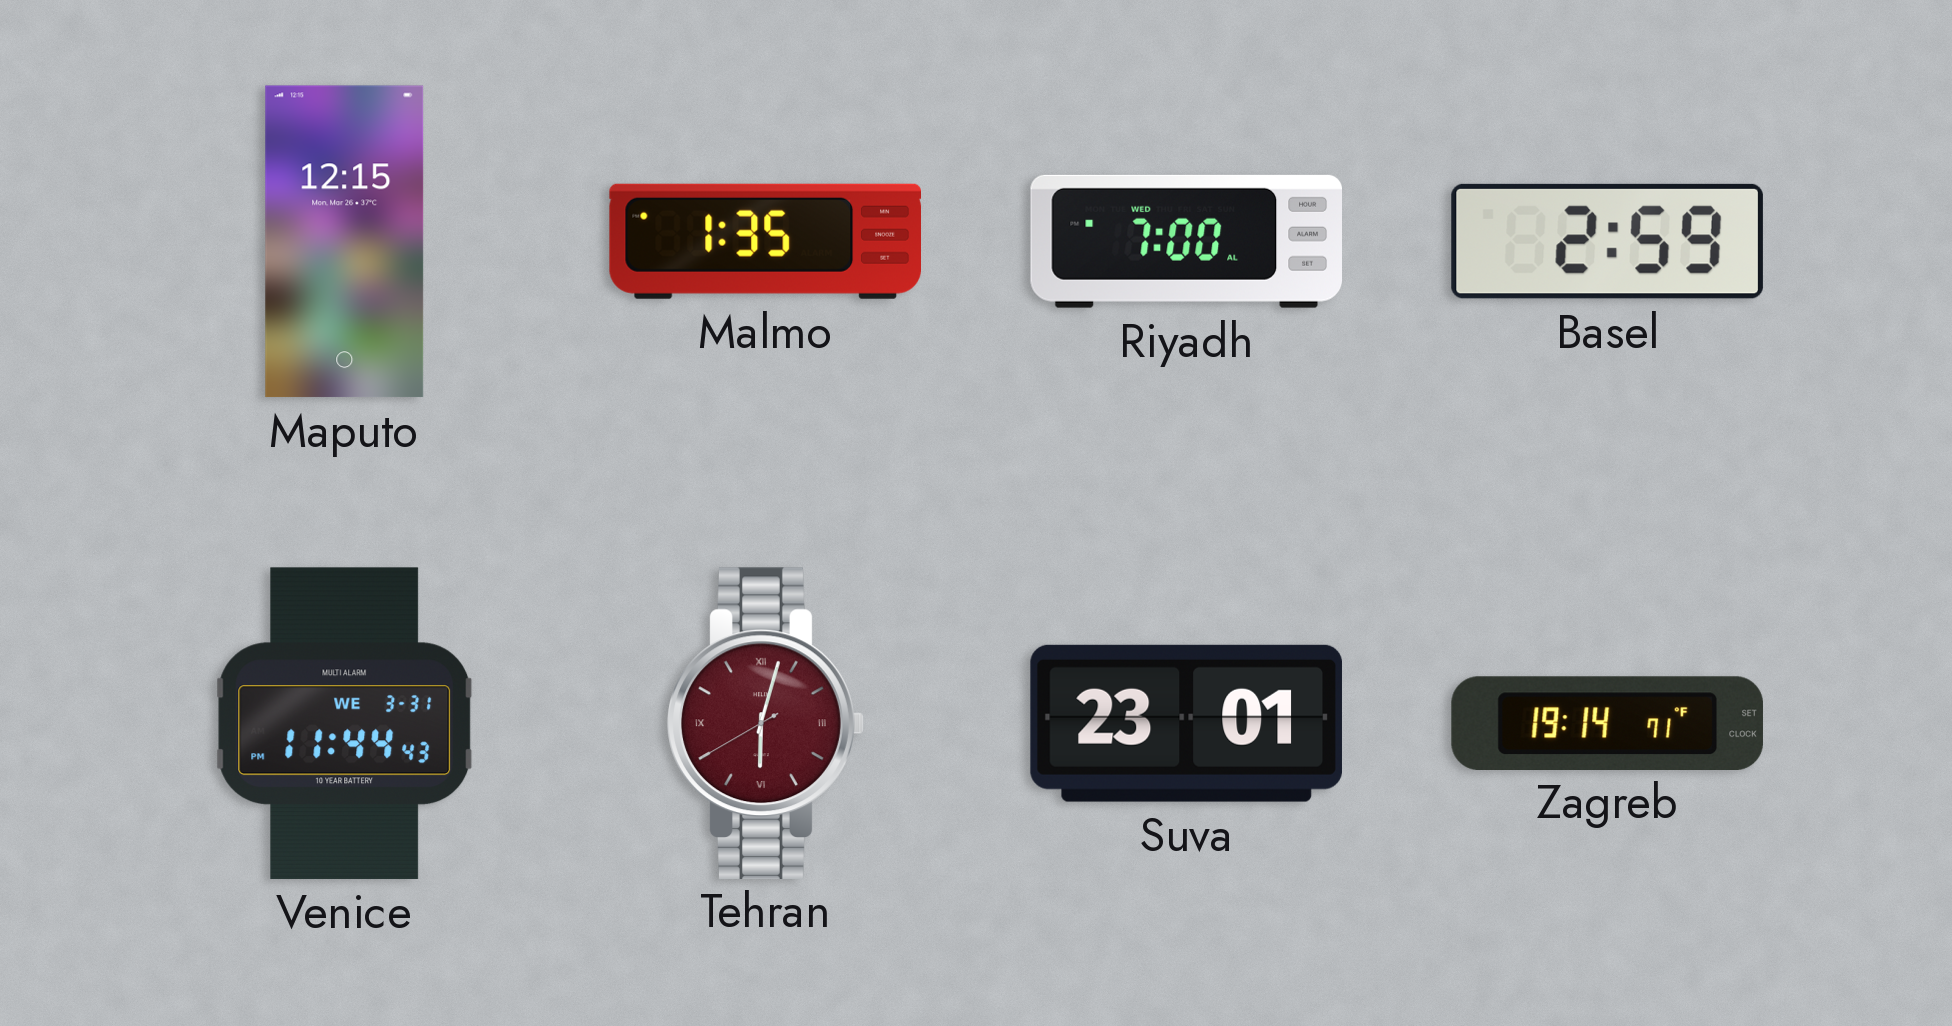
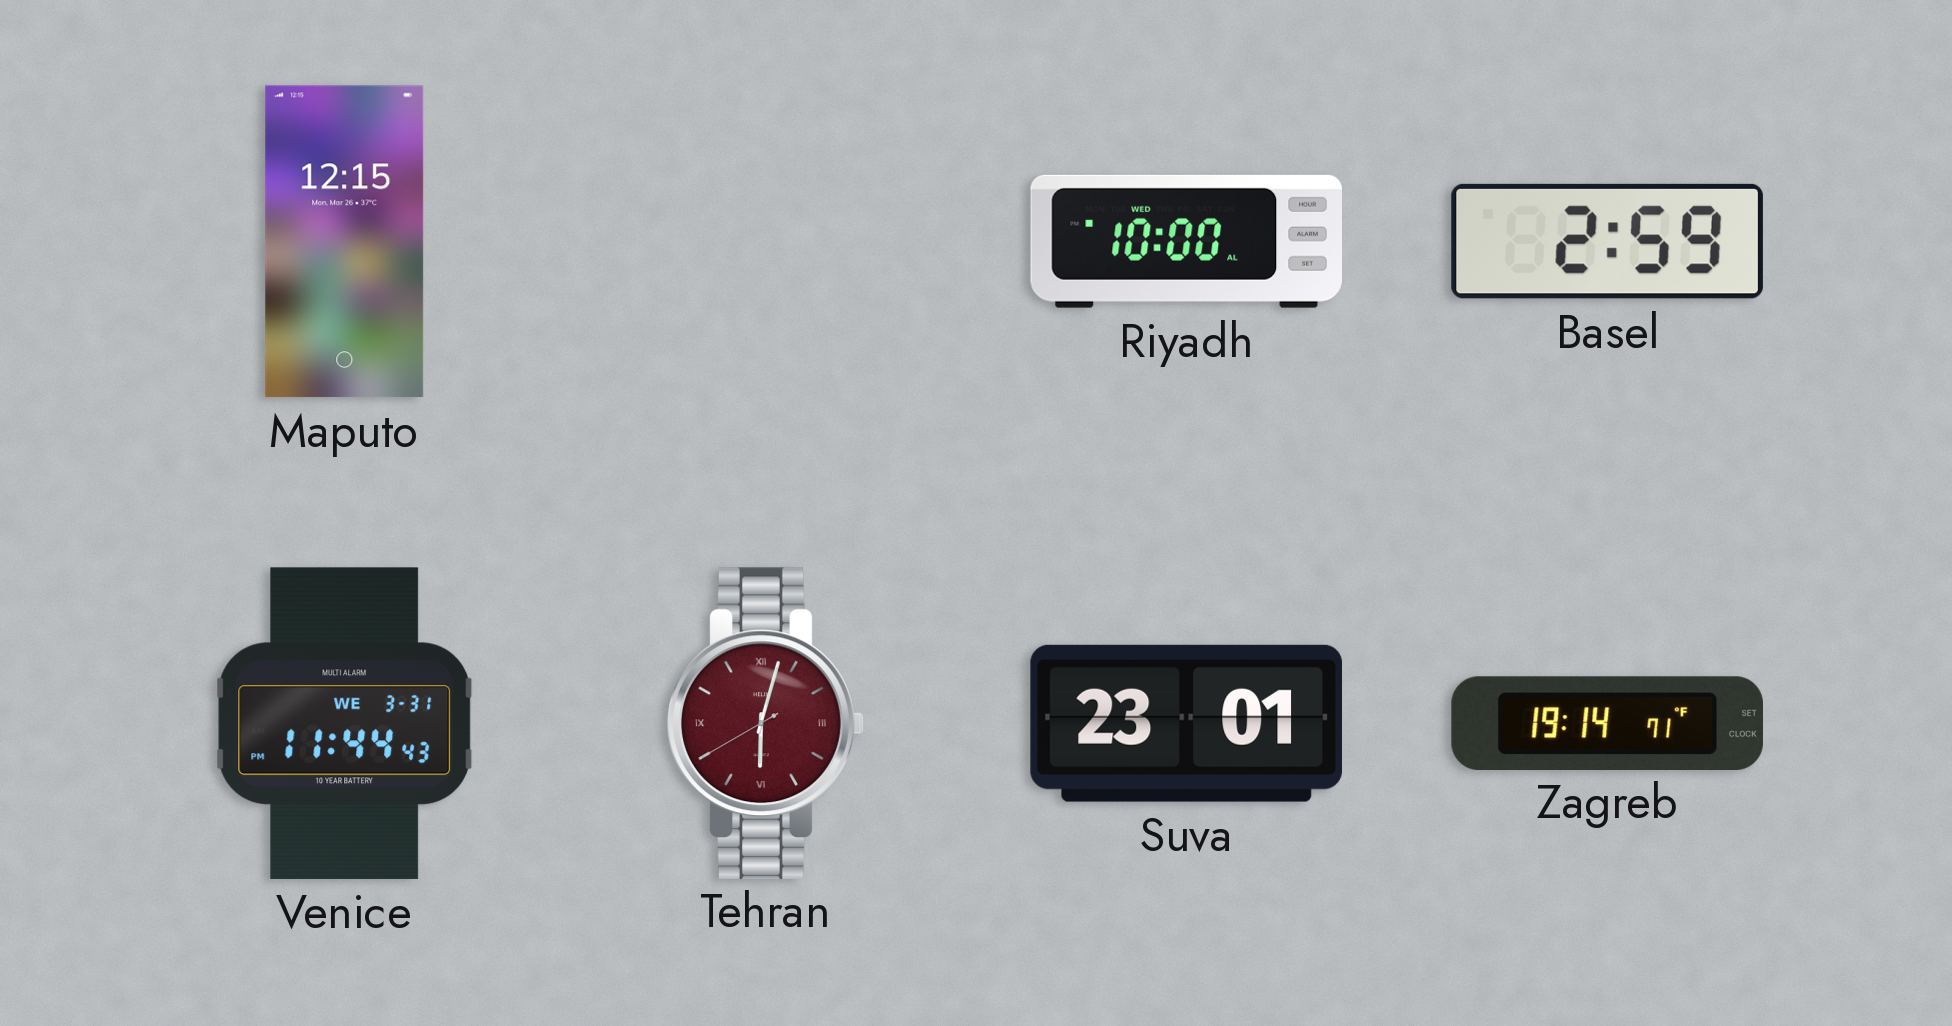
Malmo: 1:35 -> none
Riyadh: 7:00 -> 10:00
